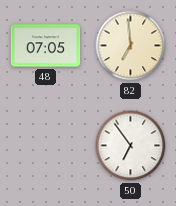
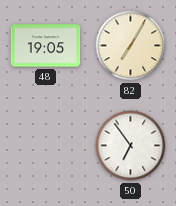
48: 07:05 -> 19:05
82: 6:59 -> 7:05
